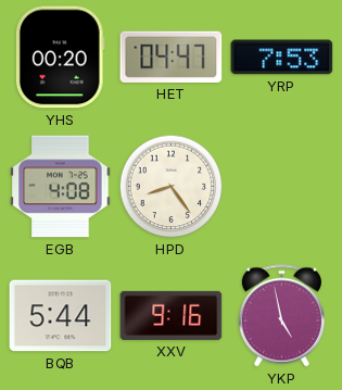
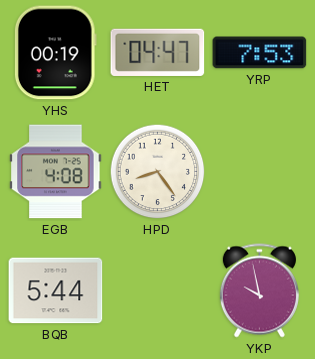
YHS: 00:20 -> 00:19
XXV: 9:16 -> none
YKP: 4:58 -> 9:58
